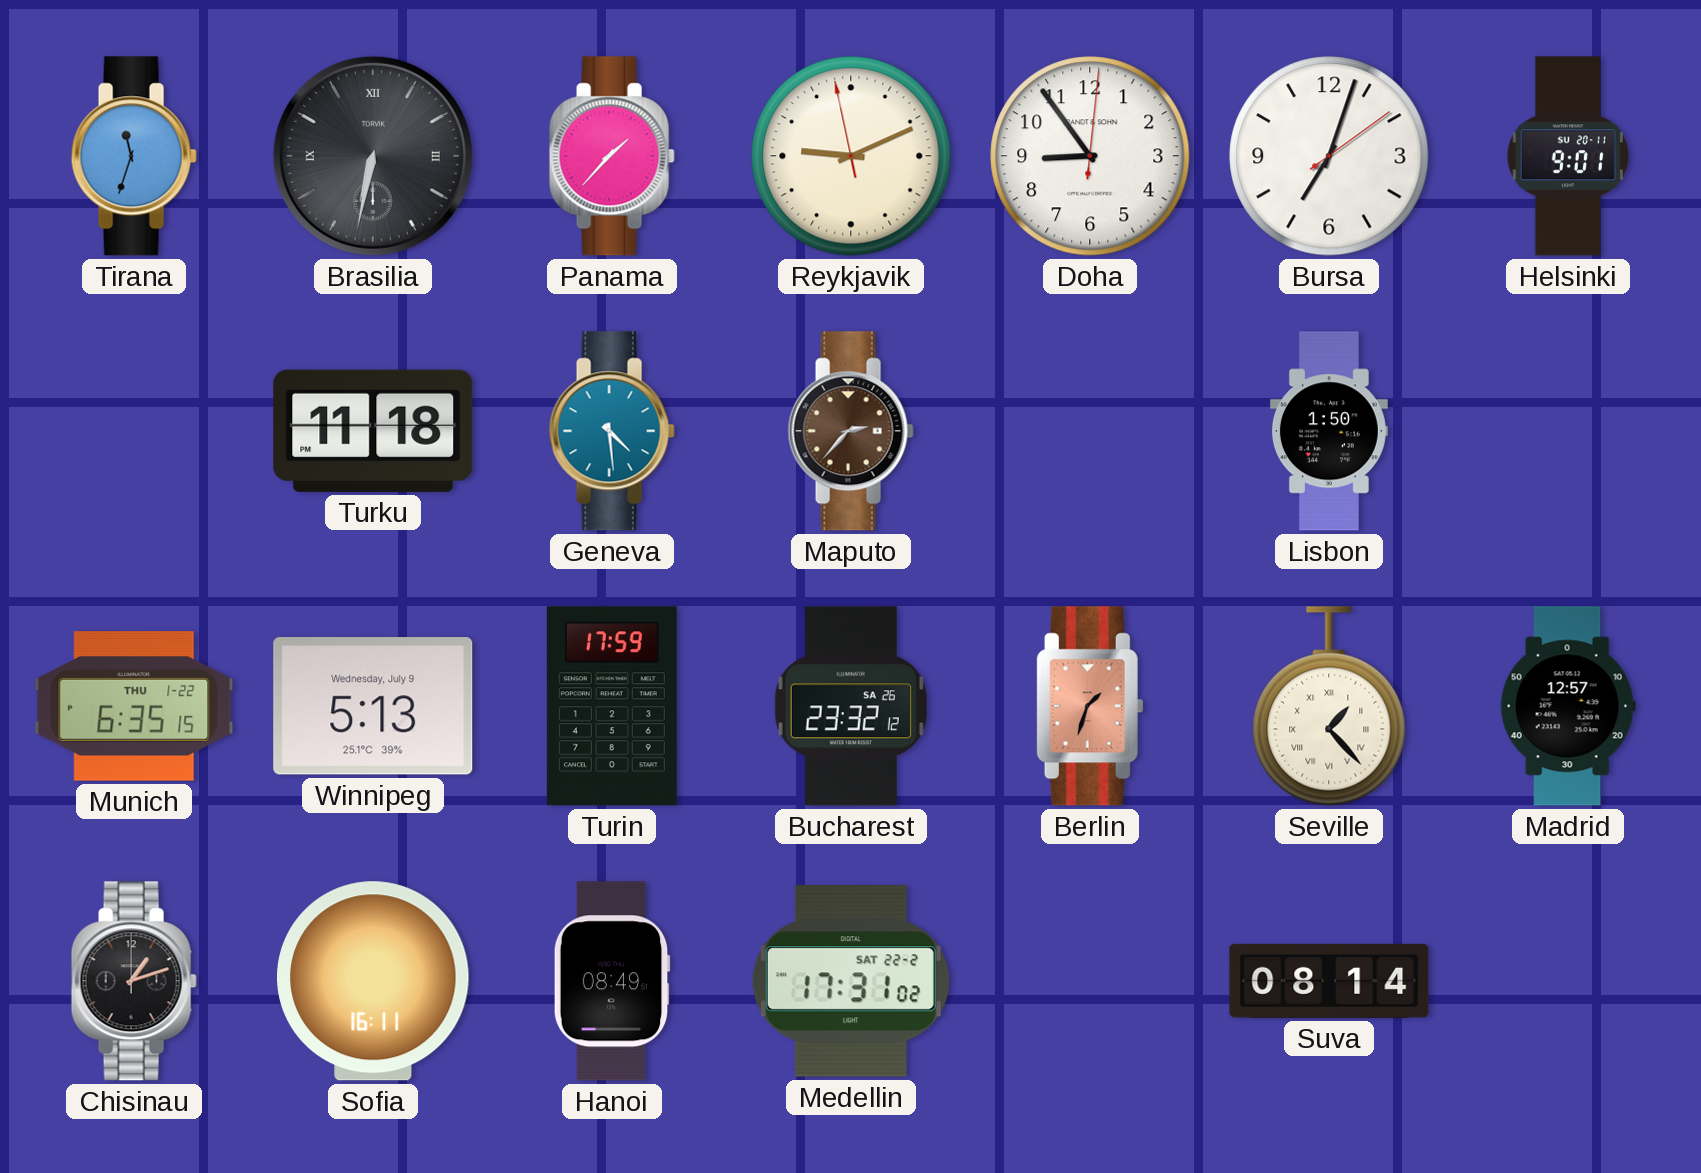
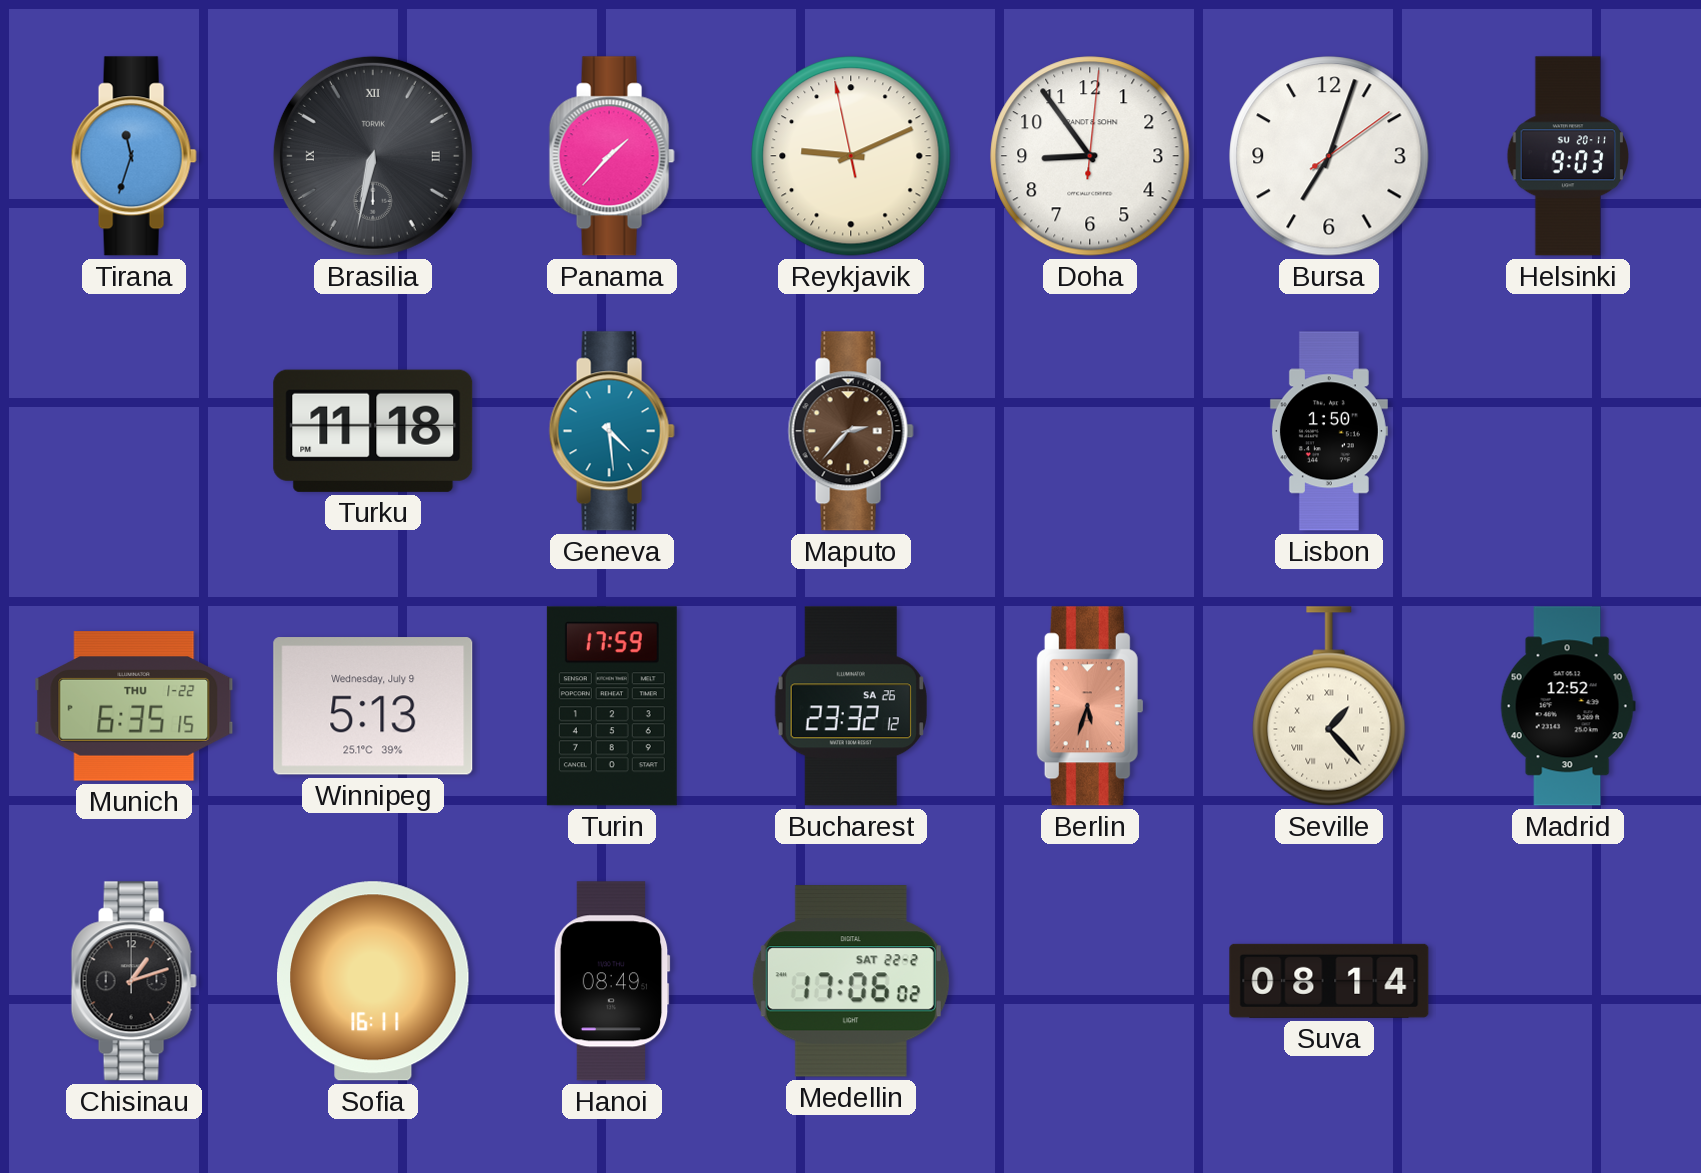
Helsinki: 9:01 -> 9:03
Berlin: 1:33 -> 5:33
Madrid: 12:57 -> 12:52
Medellin: 17:31 -> 17:06
